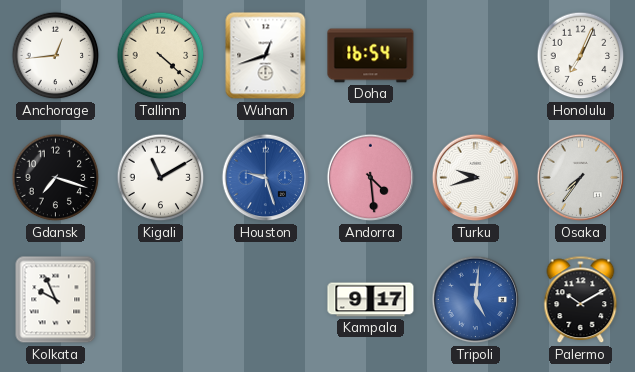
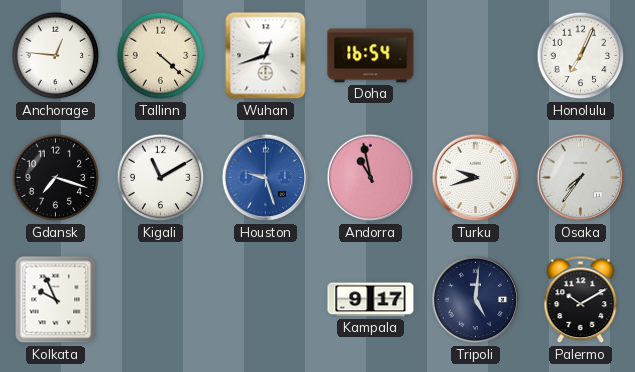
Anchorage: 12:44 -> 12:46
Andorra: 4:29 -> 10:58
Tripoli dial: blue -> navy
